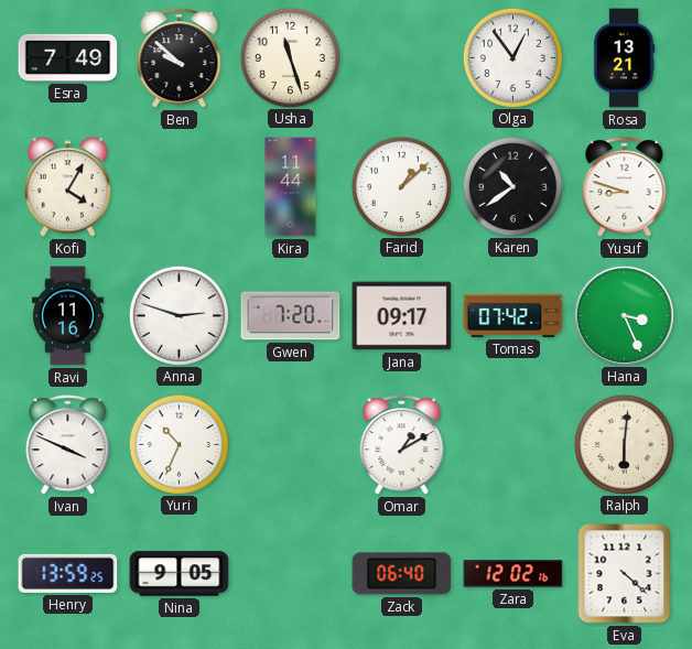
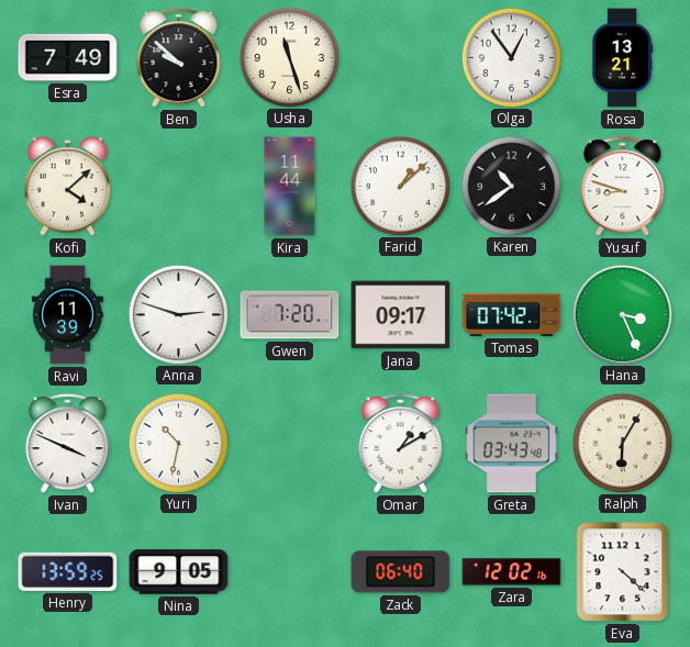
Kofi: 4:05 -> 4:08
Ravi: 11:16 -> 11:39
Yuri: 10:34 -> 10:32
Greta: none -> 03:43
Ralph: 6:01 -> 6:05
